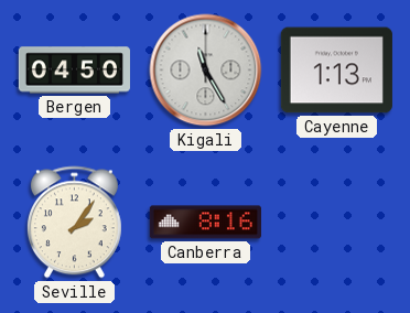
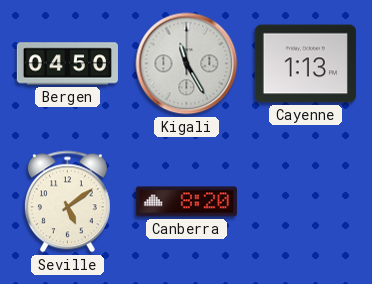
Seville: 2:06 -> 5:09
Canberra: 8:16 -> 8:20
